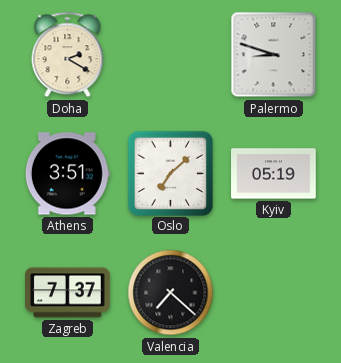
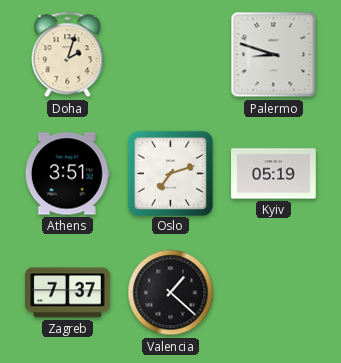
Doha: 2:20 -> 2:03
Oslo: 7:08 -> 7:12
Valencia: 7:22 -> 1:22
